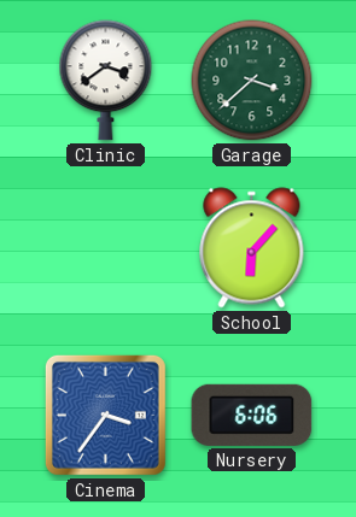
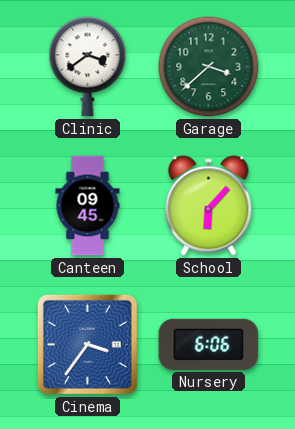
Canteen: none -> 09:45
